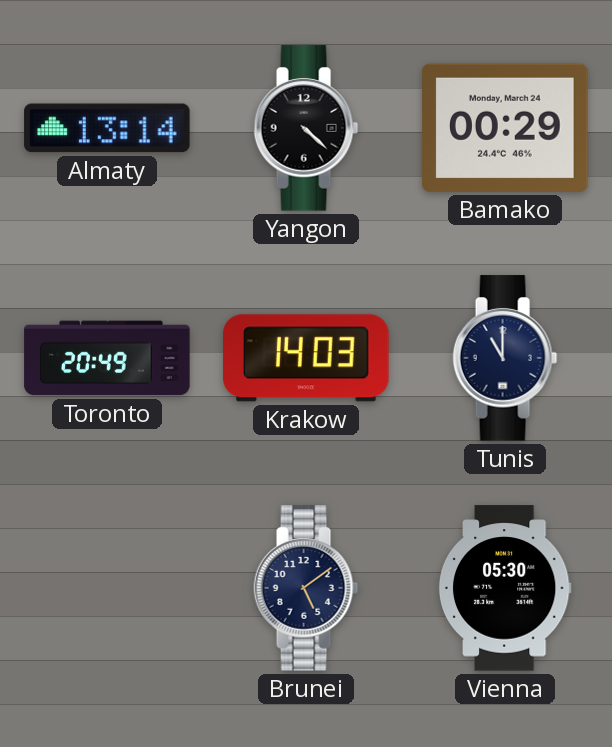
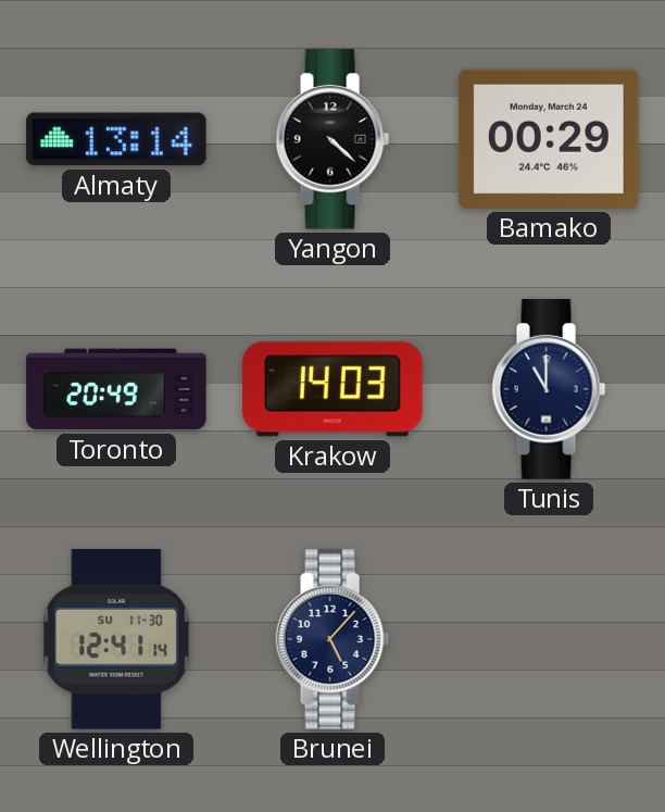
Wellington: none -> 12:41
Brunei: 5:09 -> 5:07
Vienna: 05:30 -> none
